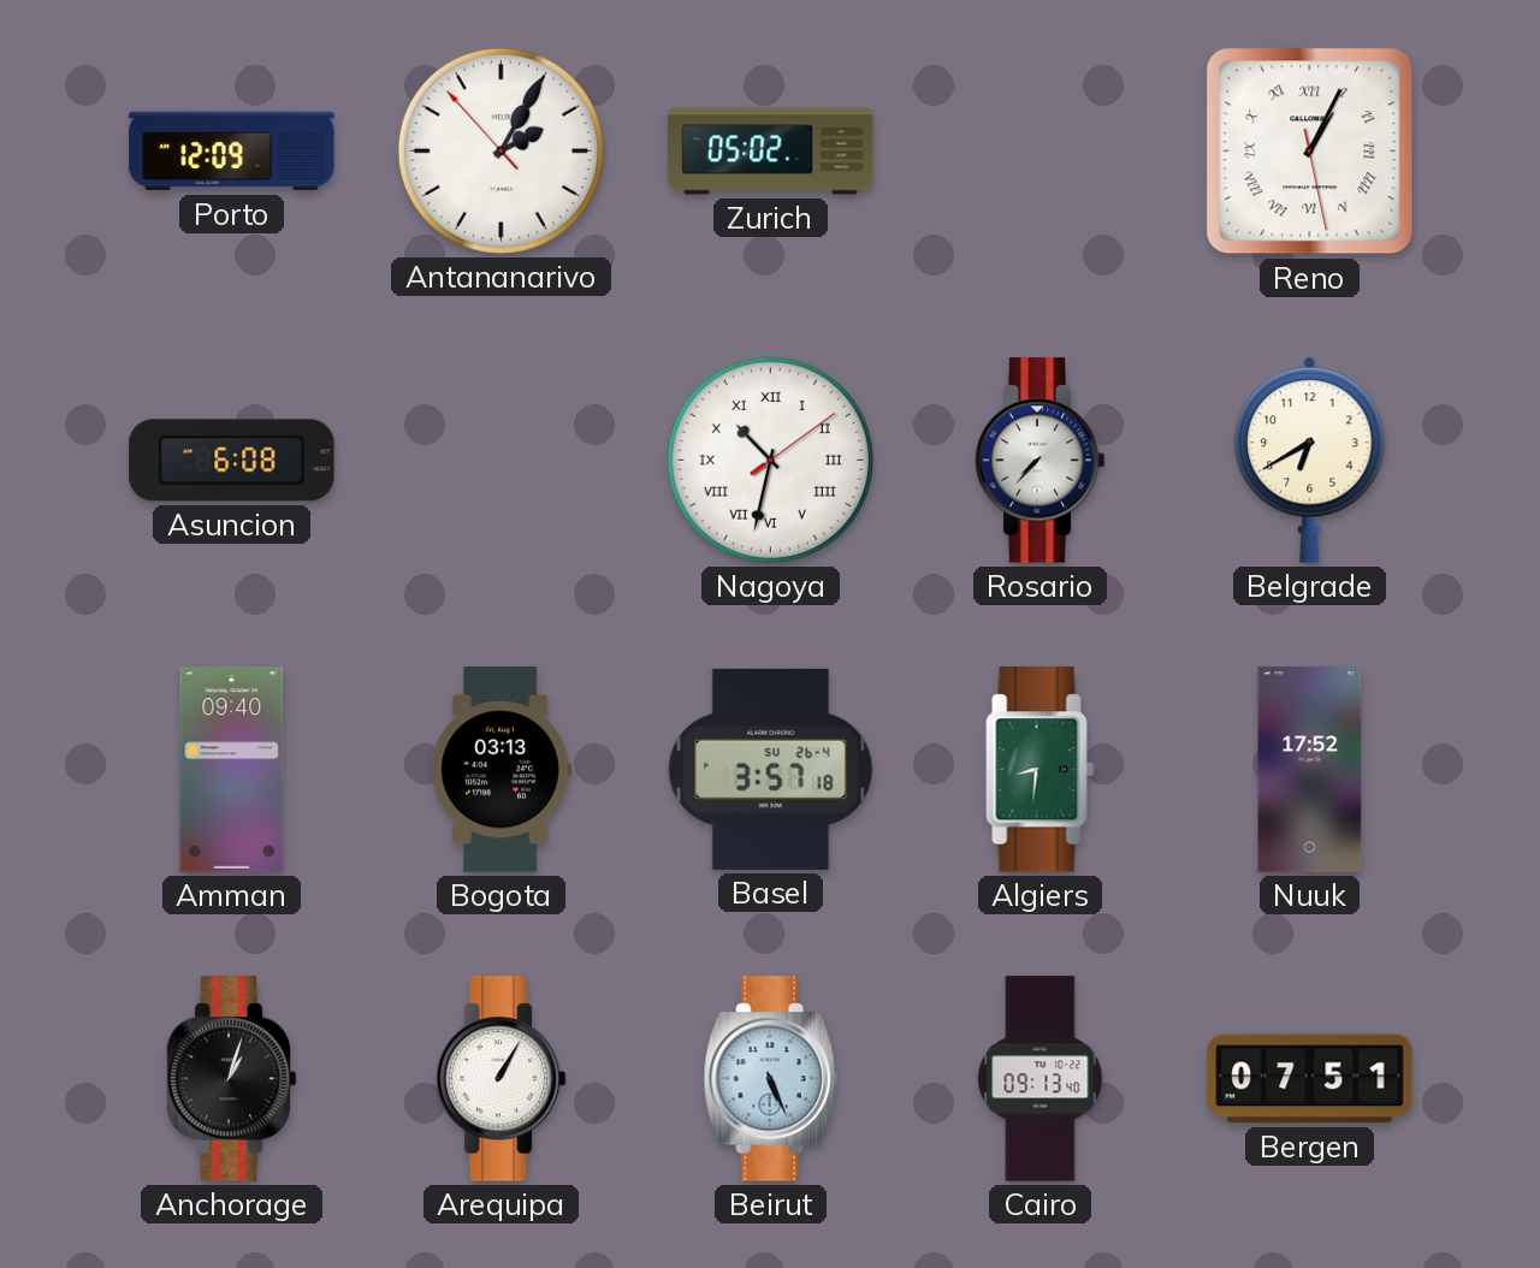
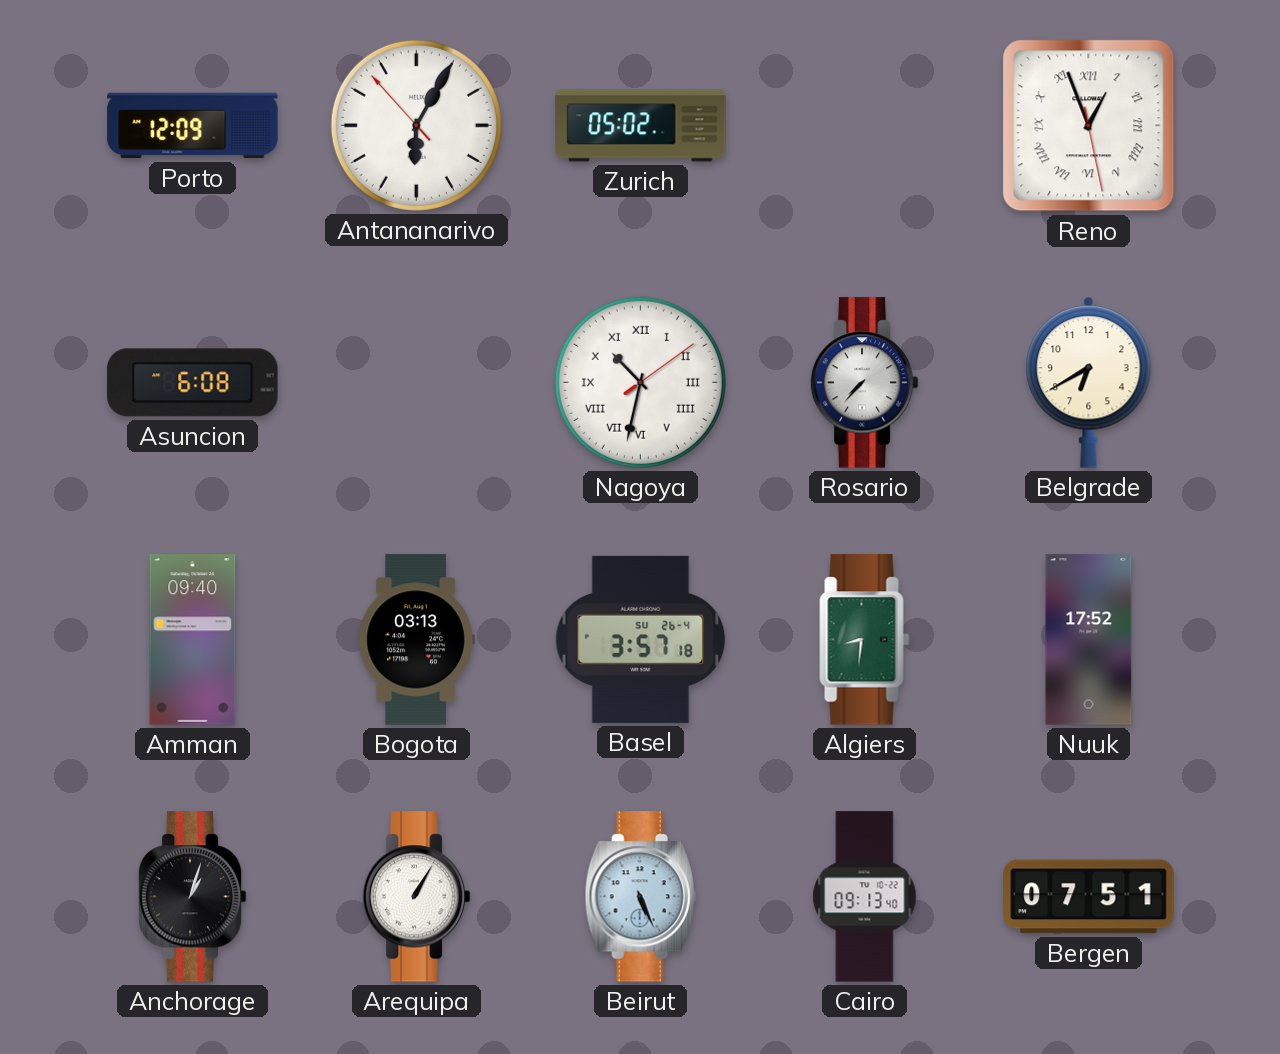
Antananarivo: 2:04 -> 6:04
Reno: 1:04 -> 12:56
